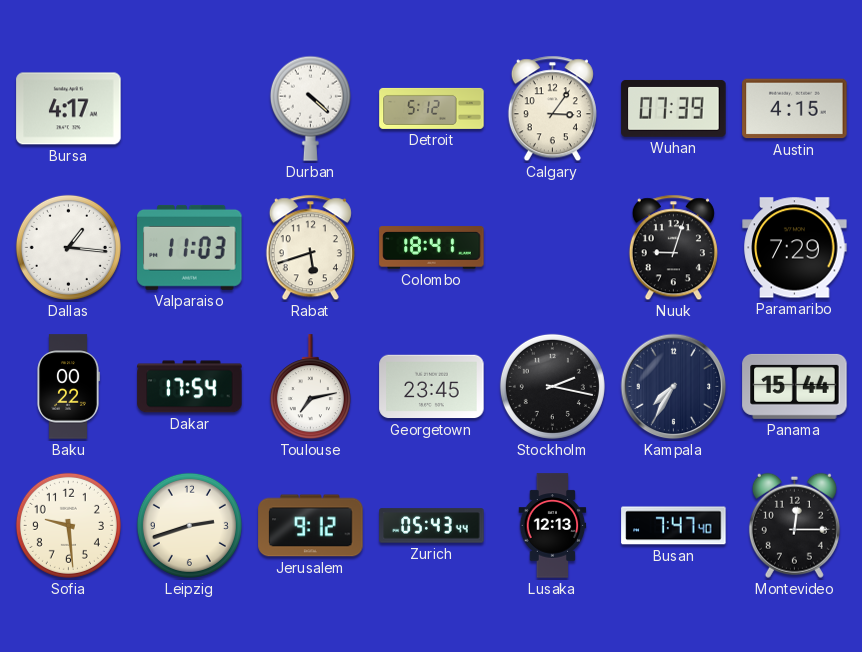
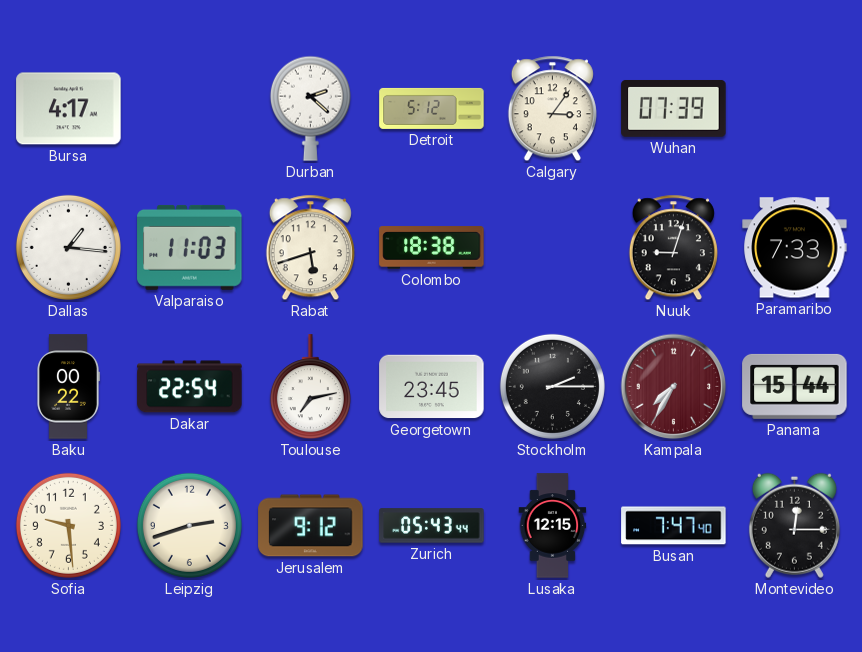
Durban: 4:22 -> 2:22
Austin: 4:15 -> none
Colombo: 18:41 -> 18:38
Paramaribo: 7:29 -> 7:33
Dakar: 17:54 -> 22:54
Stockholm: 2:17 -> 2:15
Kampala dial: navy -> burgundy
Lusaka: 12:13 -> 12:15
